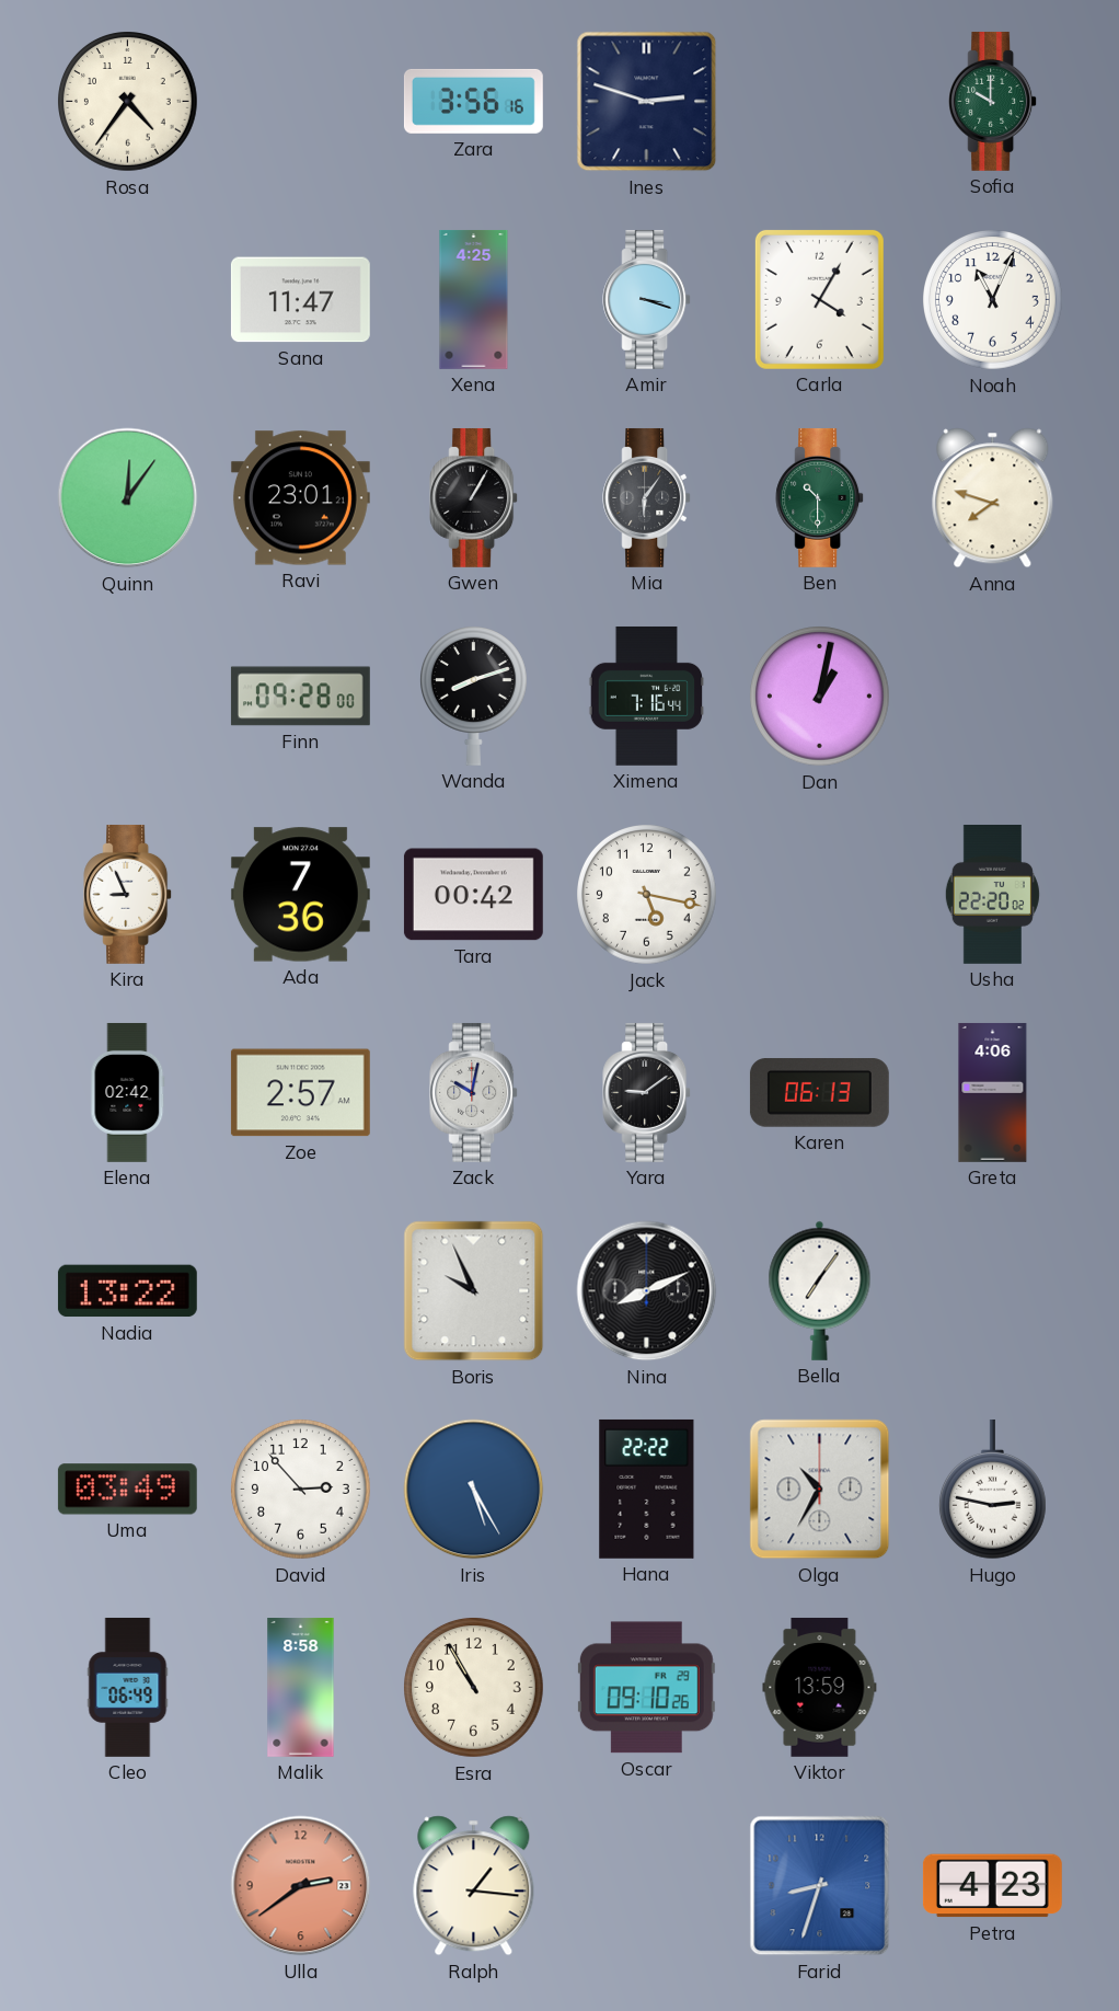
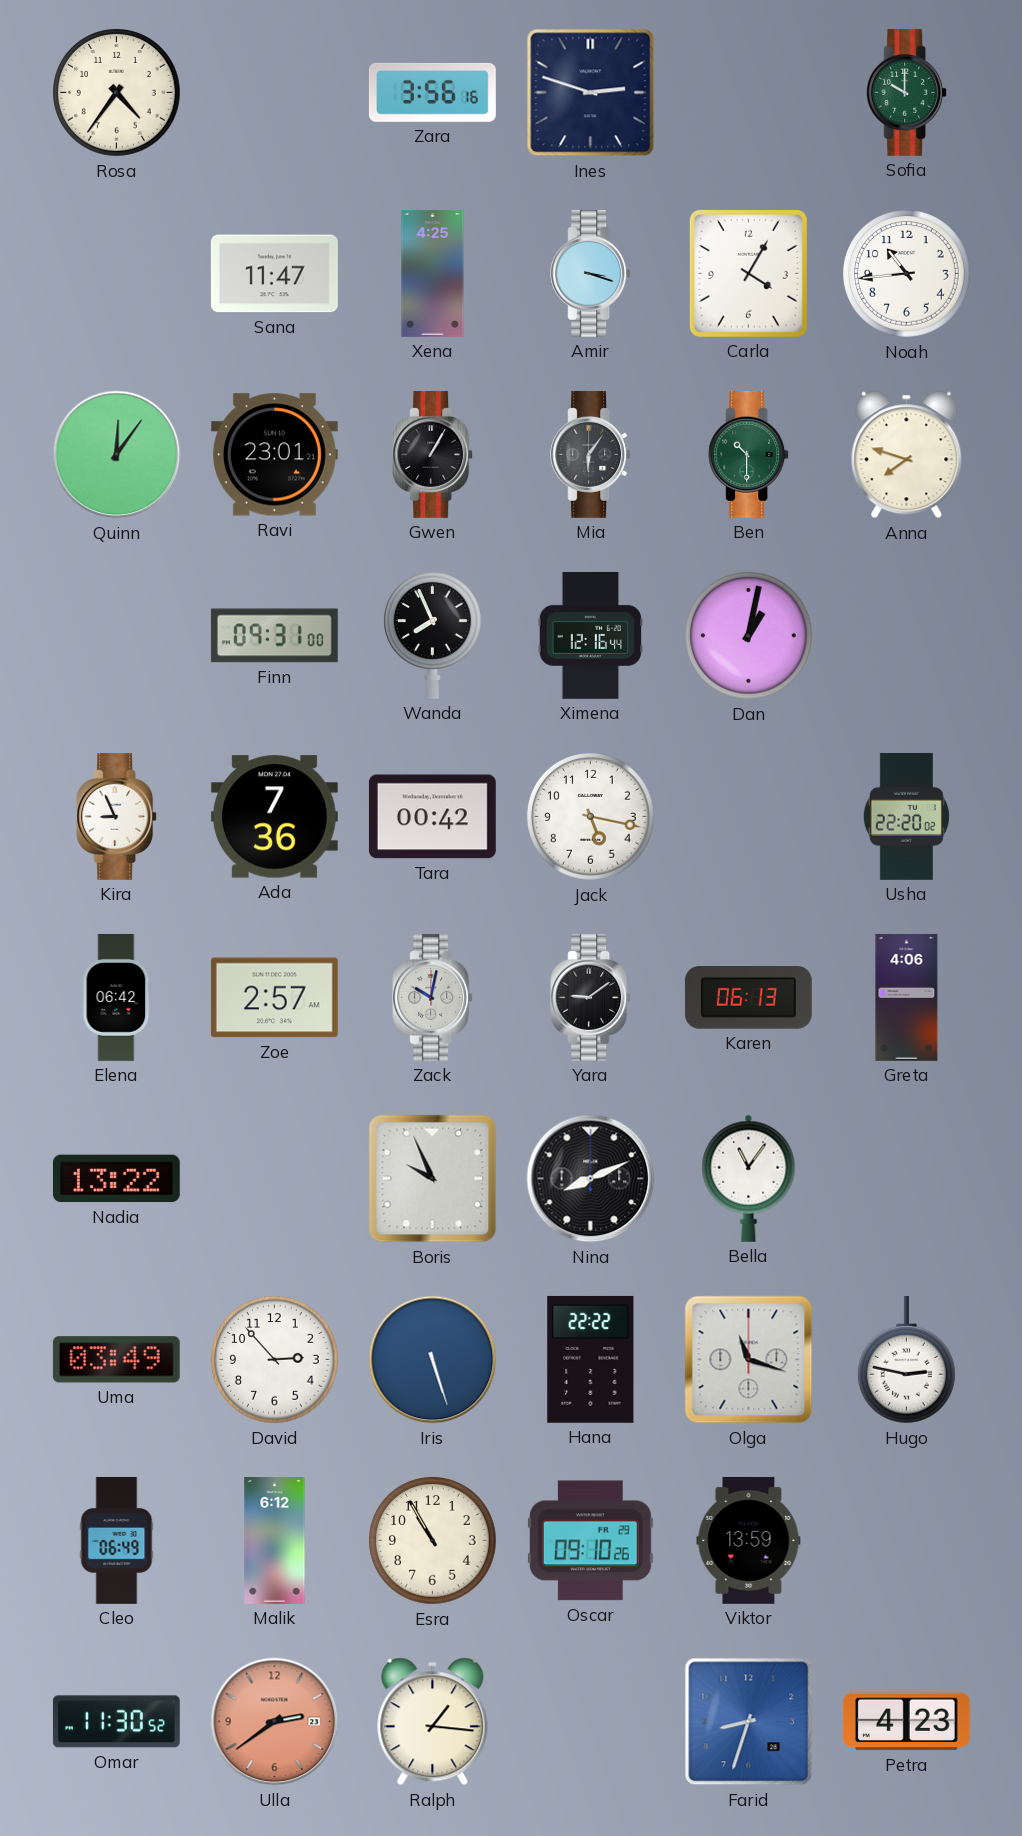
Noah: 11:04 -> 10:44
Finn: 09:28 -> 09:31
Wanda: 8:12 -> 7:56
Ximena: 7:16 -> 12:16
Elena: 02:42 -> 06:42
Bella: 7:06 -> 11:06
Iris: 5:25 -> 5:27
Olga: 10:35 -> 11:18
Malik: 8:58 -> 6:12
Omar: none -> 11:30
